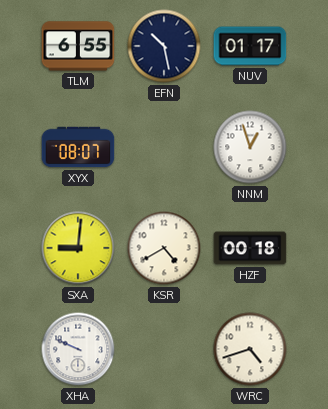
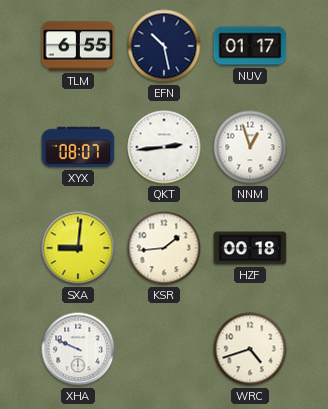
QKT: none -> 2:44
KSR: 4:40 -> 1:44
